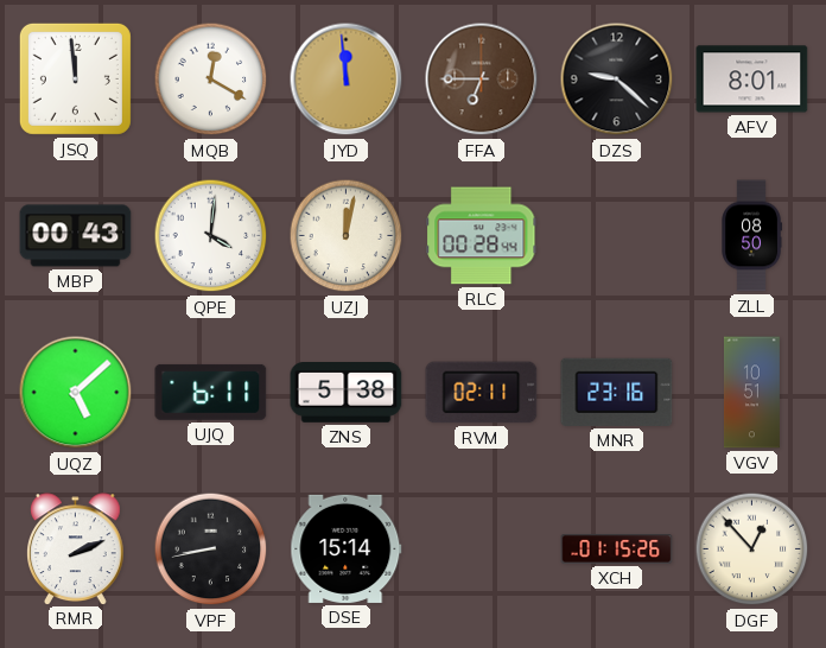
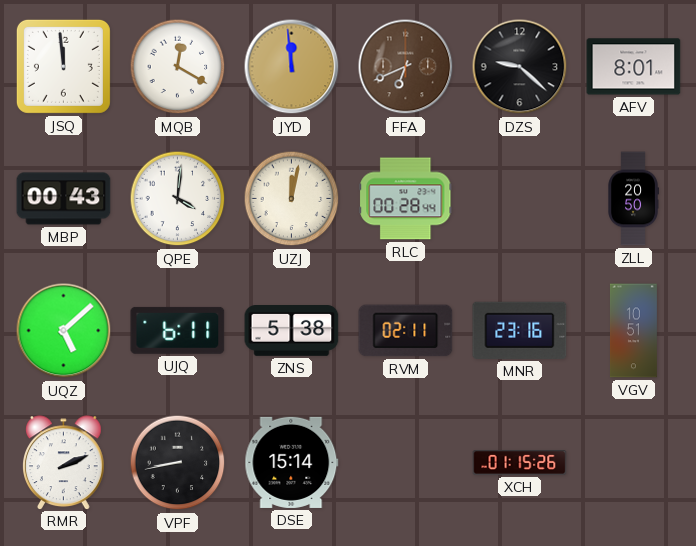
FFA: 6:45 -> 6:41
ZLL: 08:50 -> 20:50
DGF: 12:53 -> none
